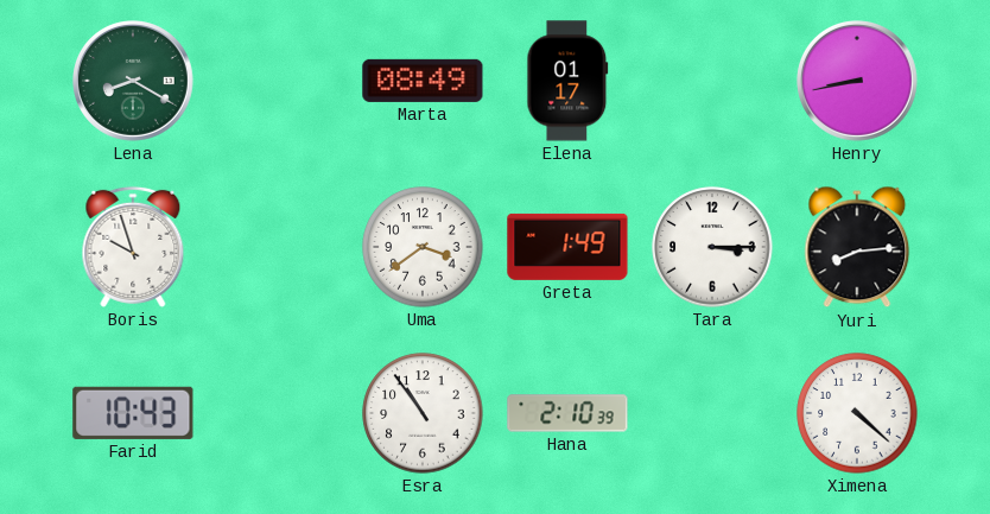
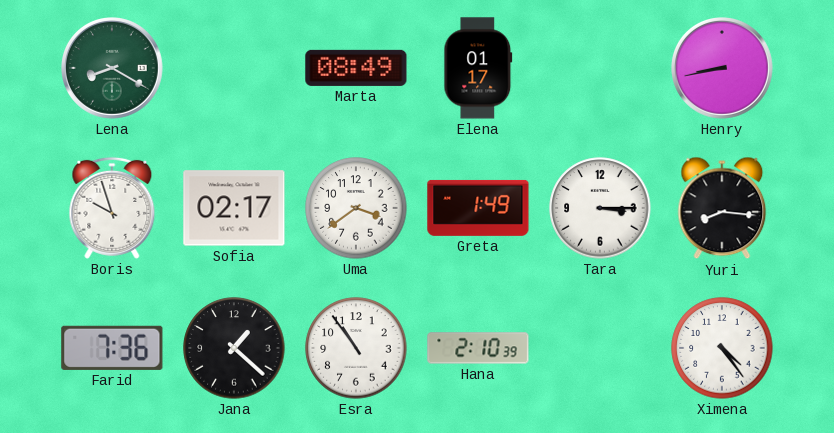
Sofia: none -> 02:17
Yuri: 8:14 -> 8:16
Farid: 10:43 -> 7:36
Jana: none -> 1:22
Ximena: 4:22 -> 4:24
